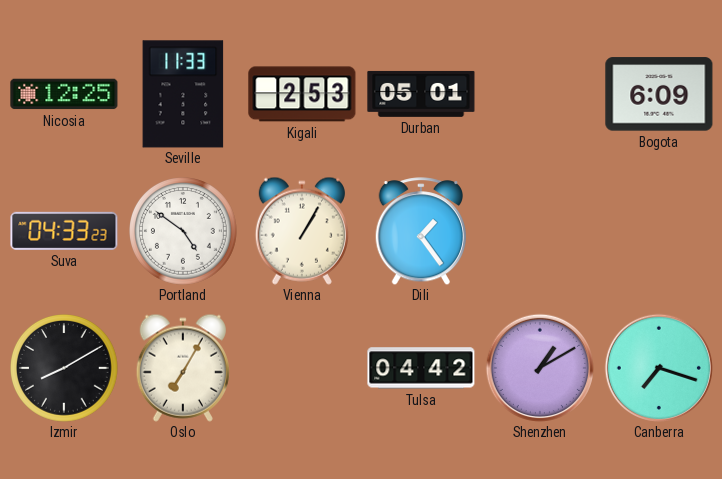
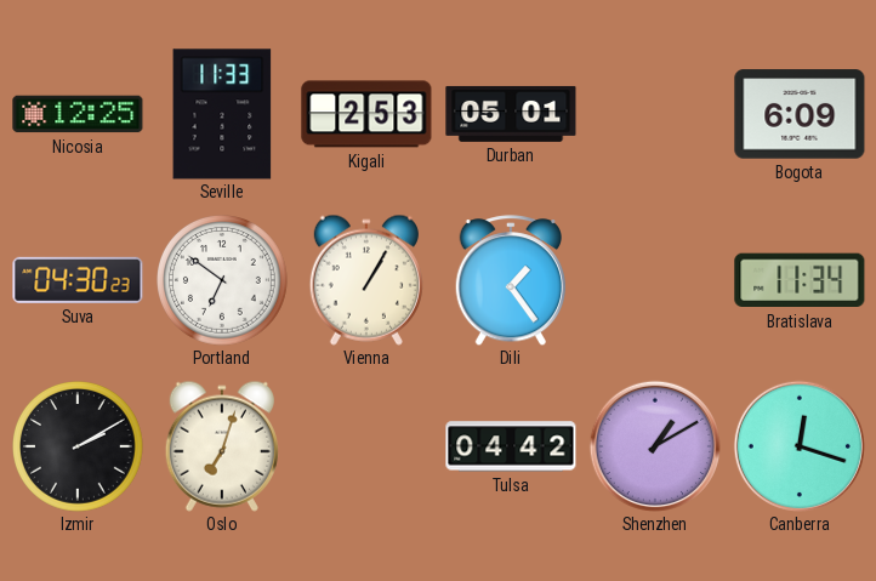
Suva: 04:33 -> 04:30
Portland: 4:51 -> 6:51
Bratislava: none -> 11:34
Izmir: 8:10 -> 2:10
Oslo: 7:05 -> 7:03
Canberra: 7:18 -> 12:18
